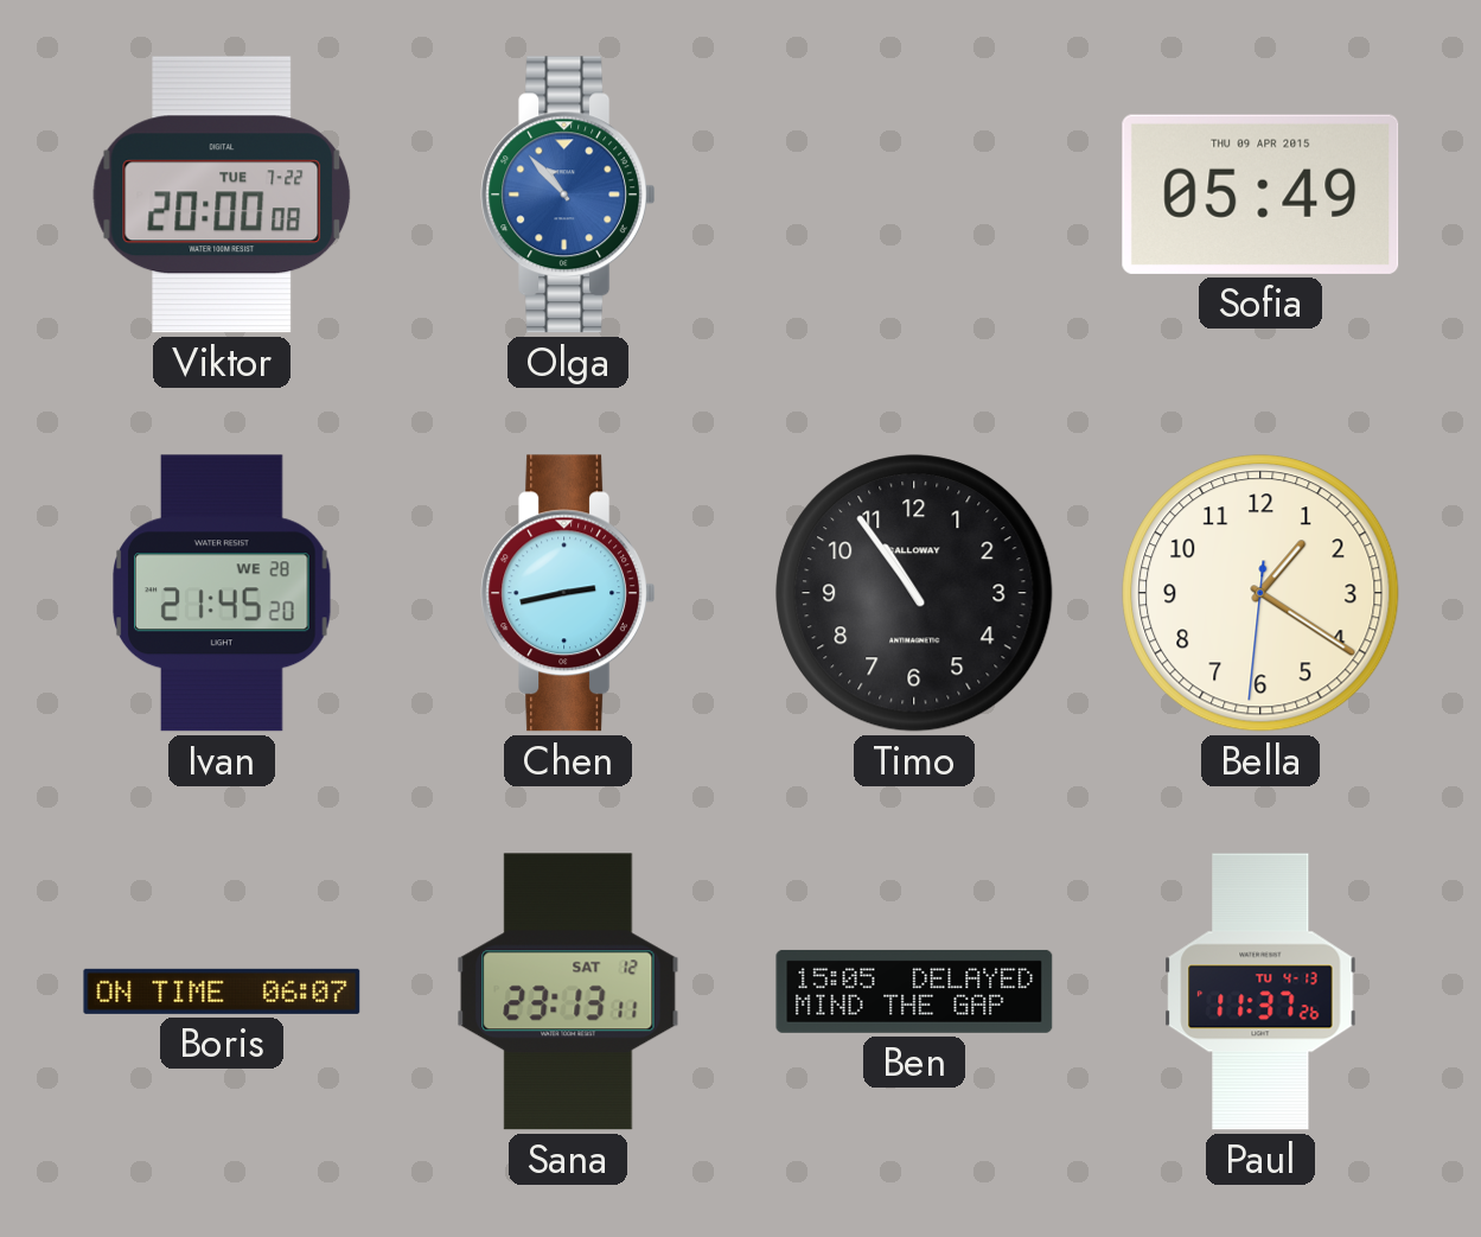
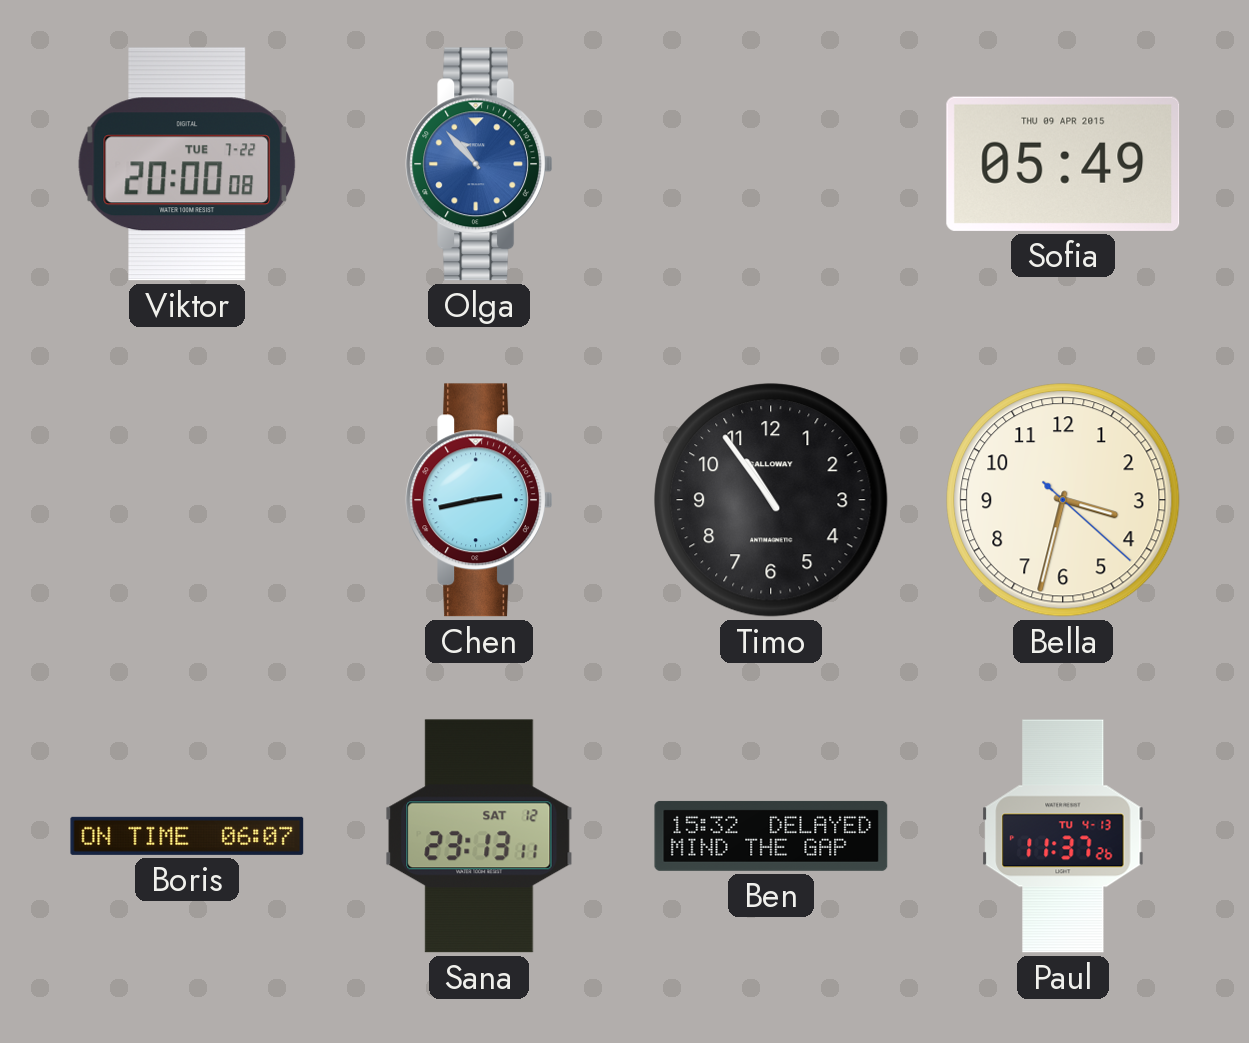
Ivan: 21:45 -> none
Bella: 1:20 -> 3:32
Ben: 15:05 -> 15:32
